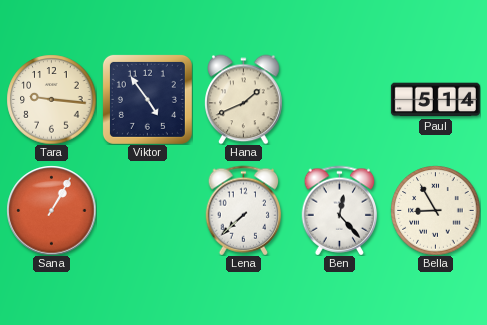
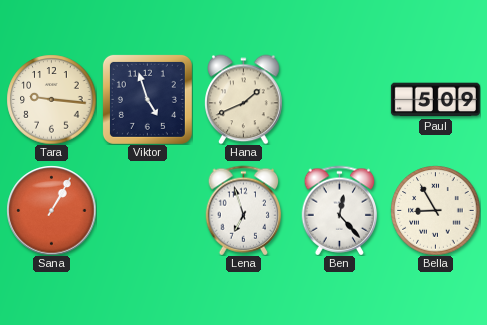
Viktor: 4:54 -> 4:57
Paul: 5:14 -> 5:09
Lena: 7:38 -> 6:57
